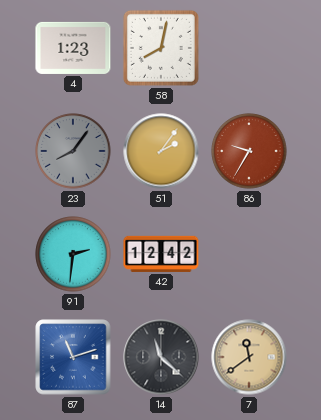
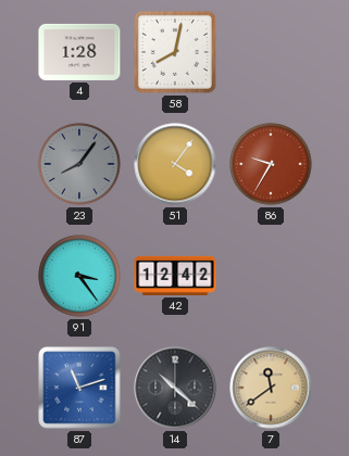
4: 1:23 -> 1:28
51: 2:06 -> 4:06
91: 2:31 -> 3:24
14: 11:22 -> 10:22
